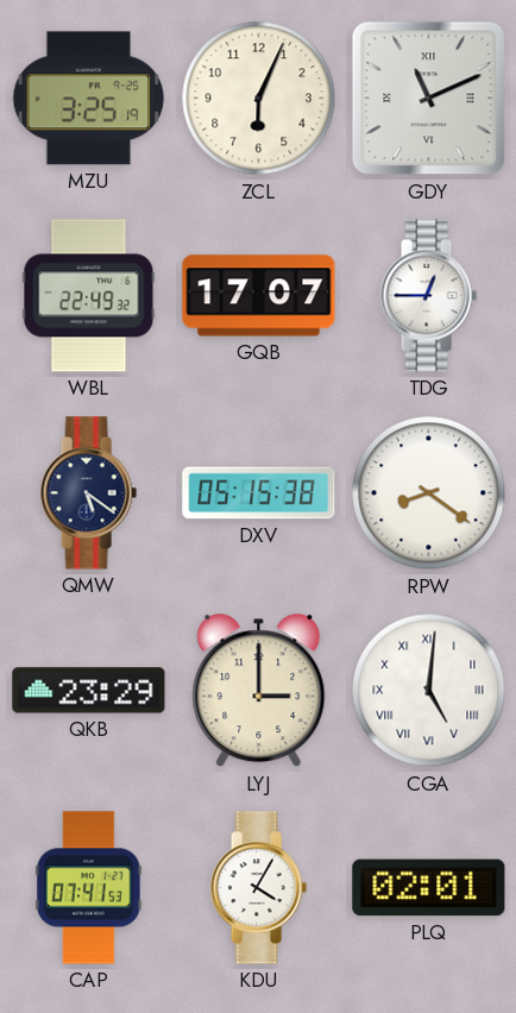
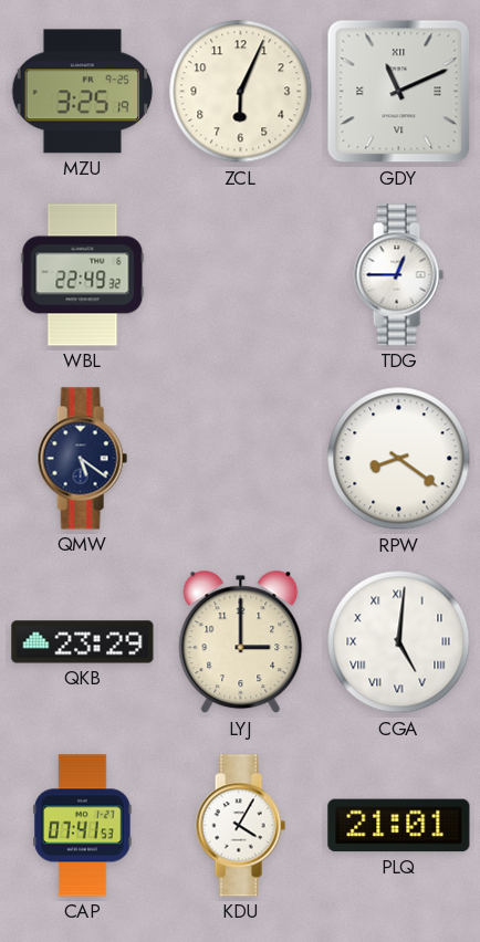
GQB: 17:07 -> none
DXV: 05:15 -> none
PLQ: 02:01 -> 21:01
